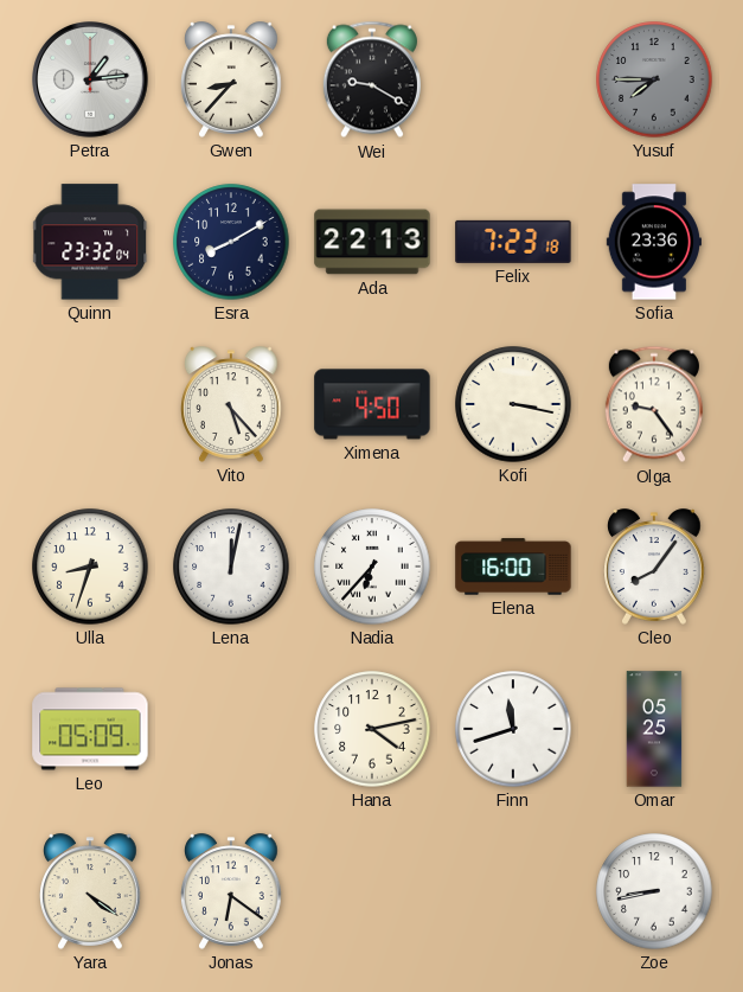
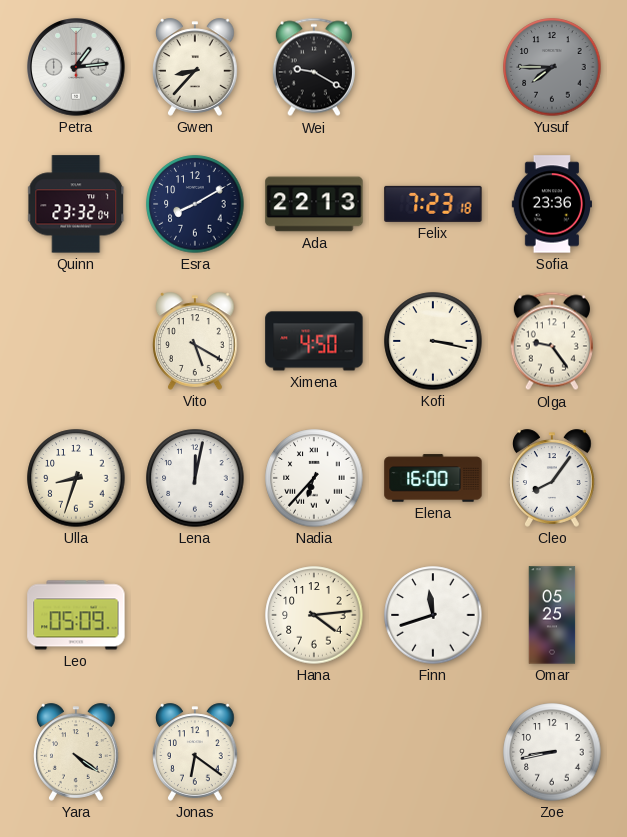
Vito: 5:23 -> 5:20
Hana: 4:13 -> 4:14
